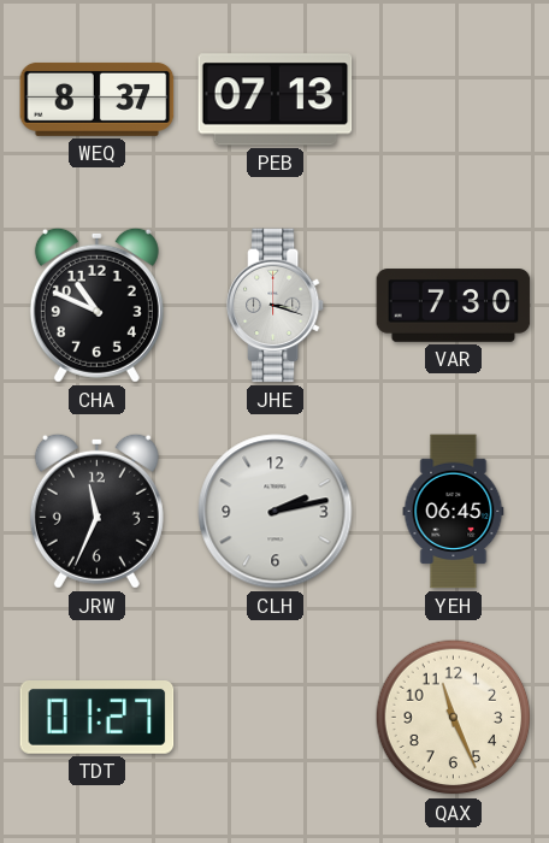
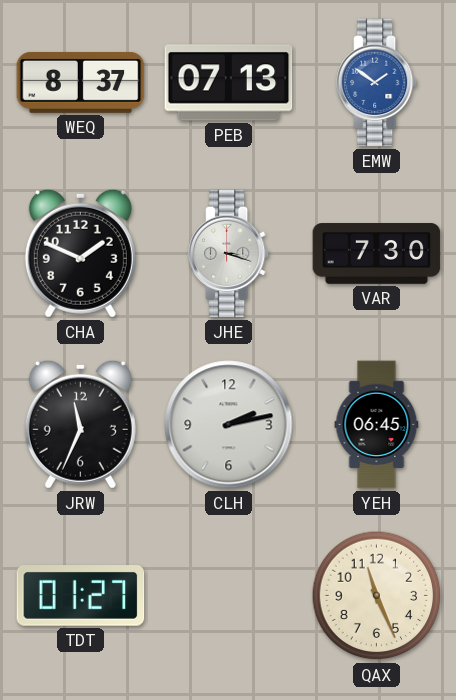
EMW: none -> 1:51
CHA: 10:49 -> 1:49
